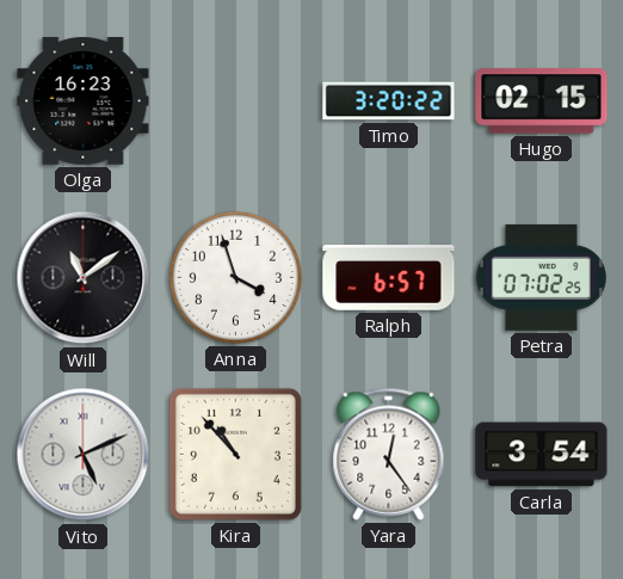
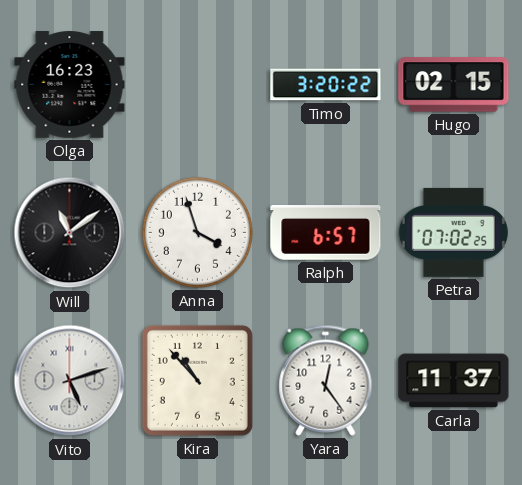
Vito: 5:11 -> 5:12
Carla: 3:54 -> 11:37
